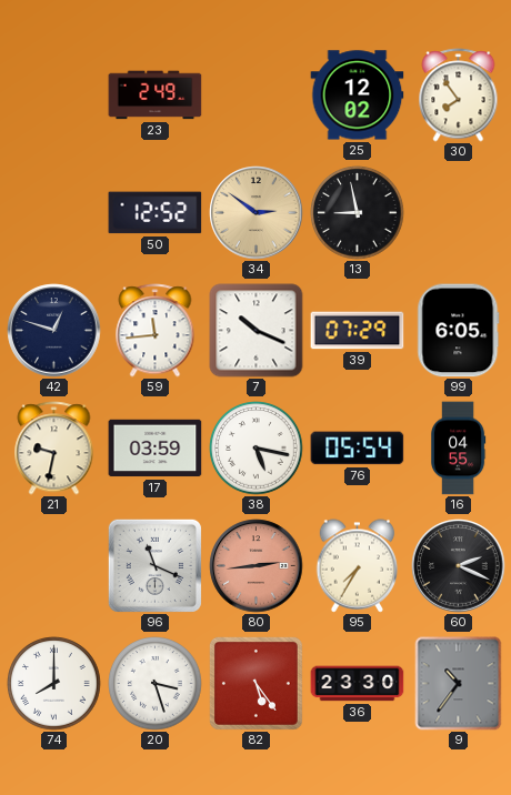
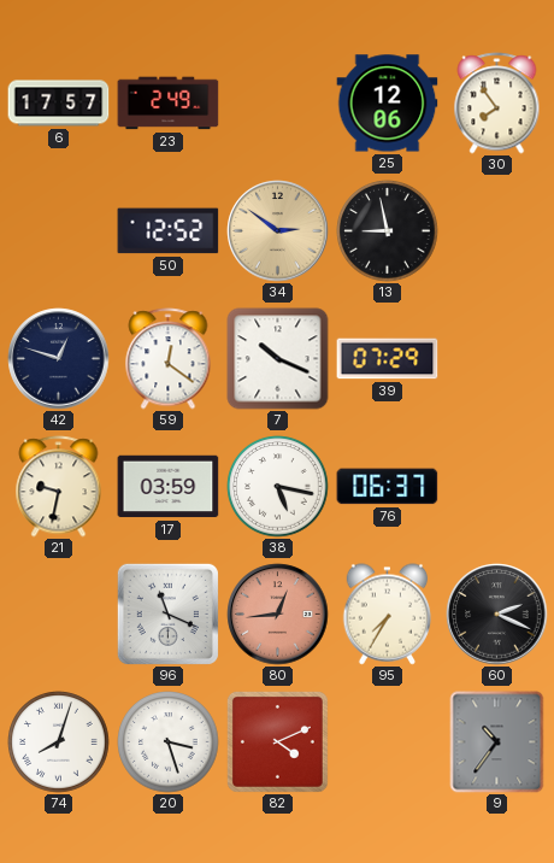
6: none -> 17:57
25: 12:02 -> 12:06
59: 11:44 -> 12:21
99: 6:05 -> none
76: 05:54 -> 06:37
16: 04:55 -> none
80: 2:44 -> 12:44
74: 8:00 -> 8:03
82: 5:24 -> 4:11
36: 23:30 -> none
